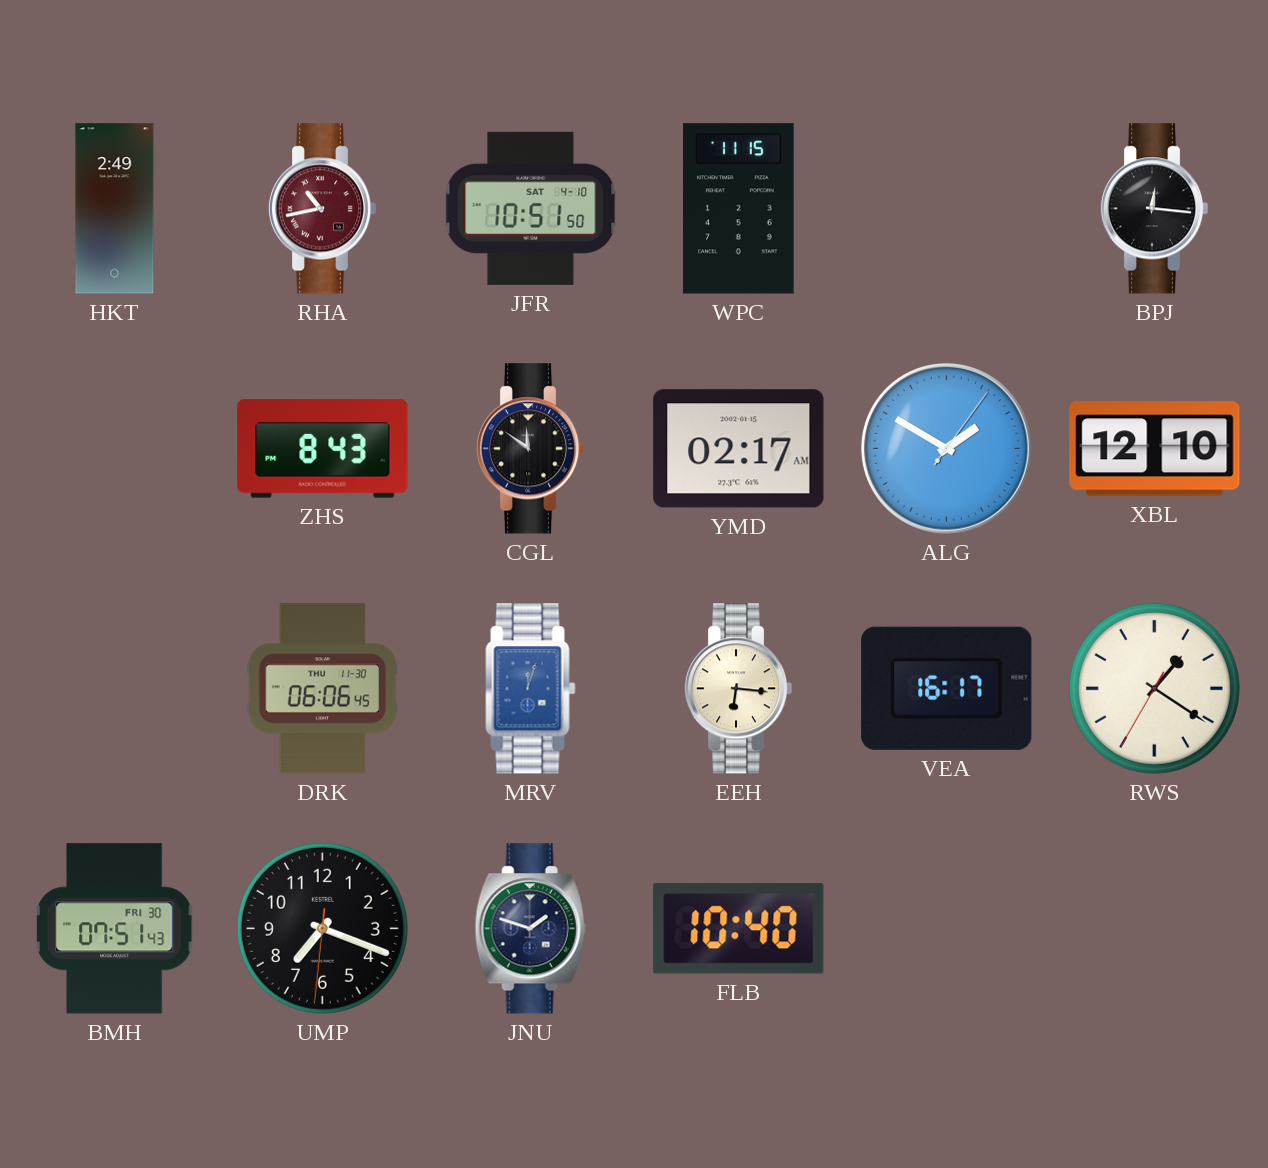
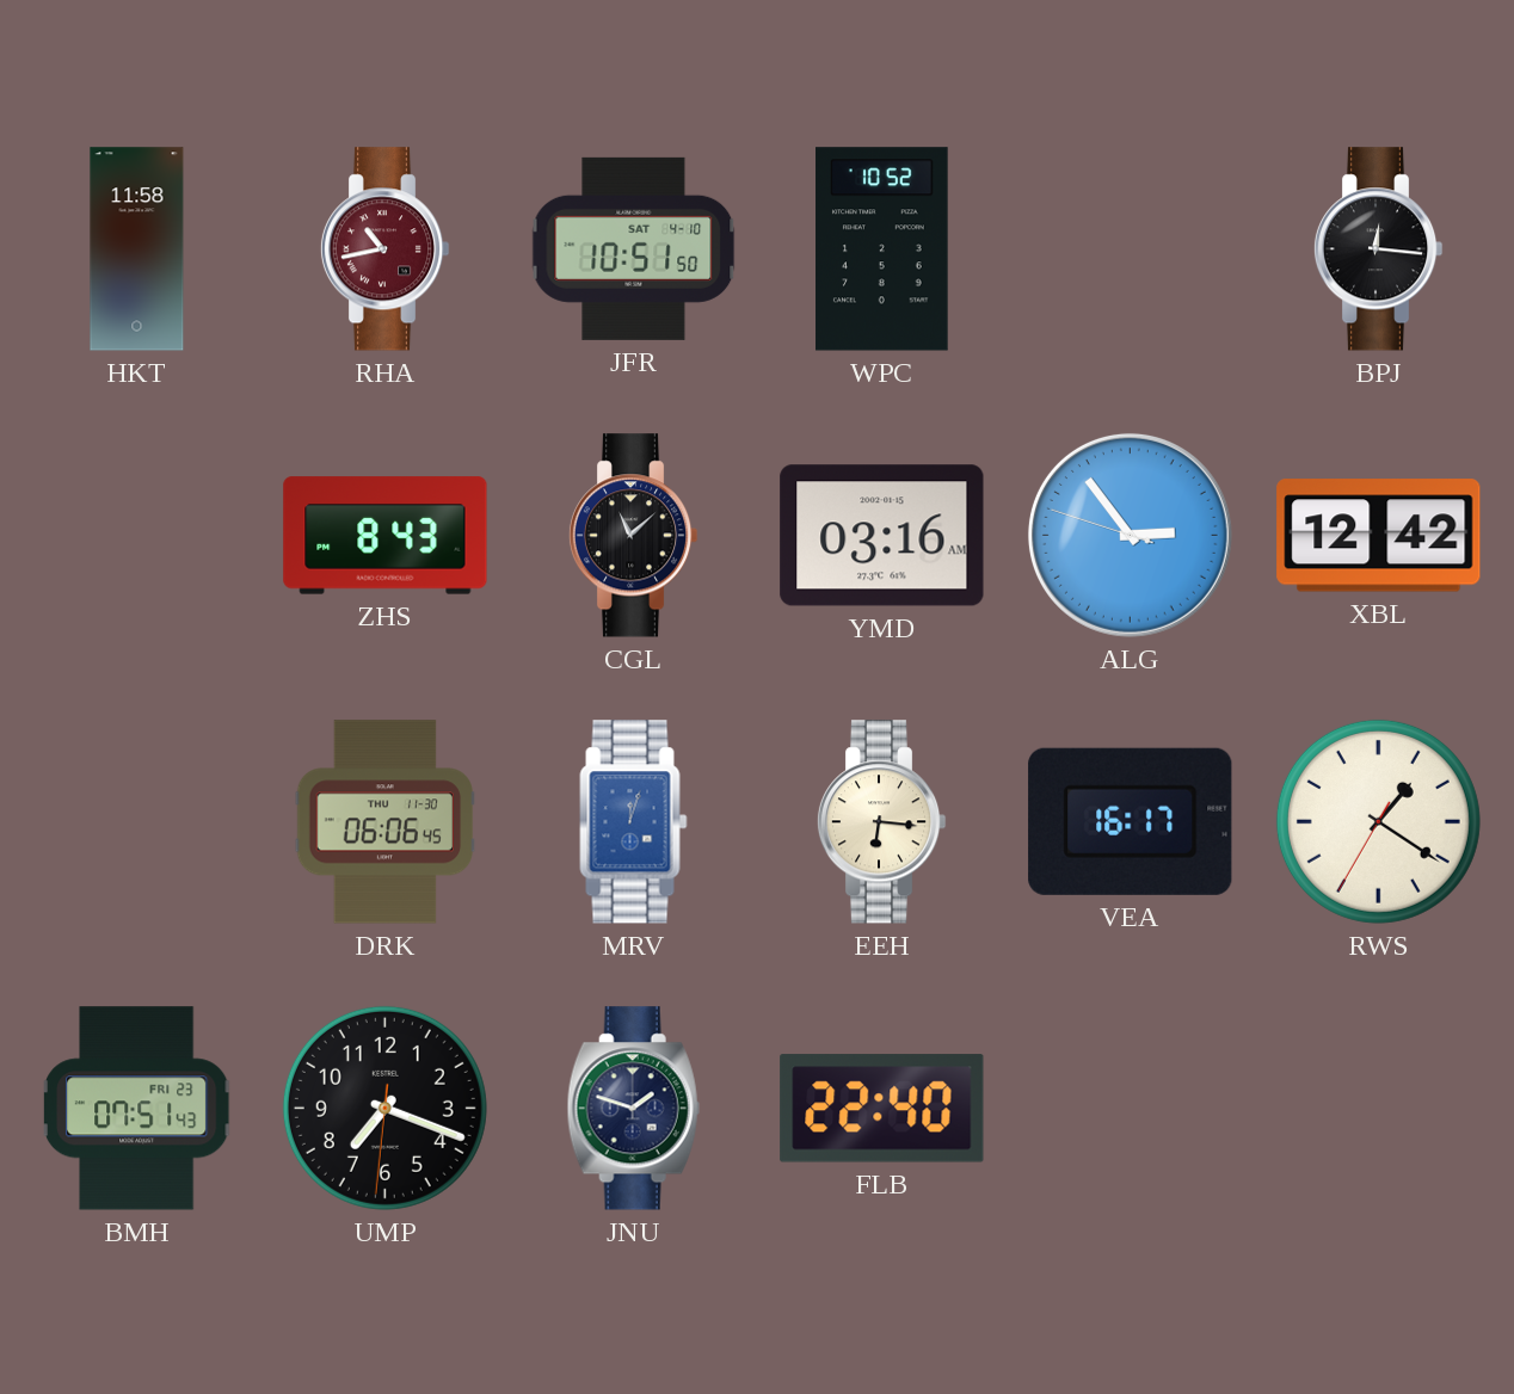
HKT: 2:49 -> 11:58
WPC: 11:15 -> 10:52
CGL: 11:51 -> 11:08
YMD: 02:17 -> 03:16
ALG: 1:50 -> 2:53
XBL: 12:10 -> 12:42
BMH date: FRI 30 -> FRI 23
FLB: 10:40 -> 22:40
